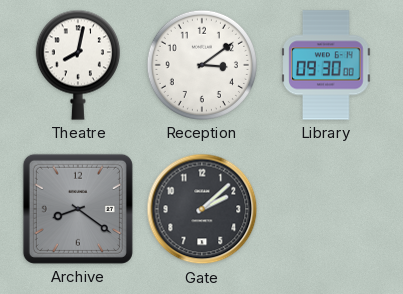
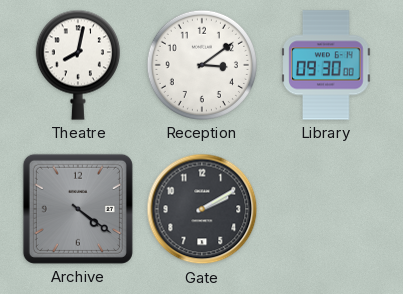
Archive: 8:21 -> 4:21
Gate: 2:08 -> 2:10
